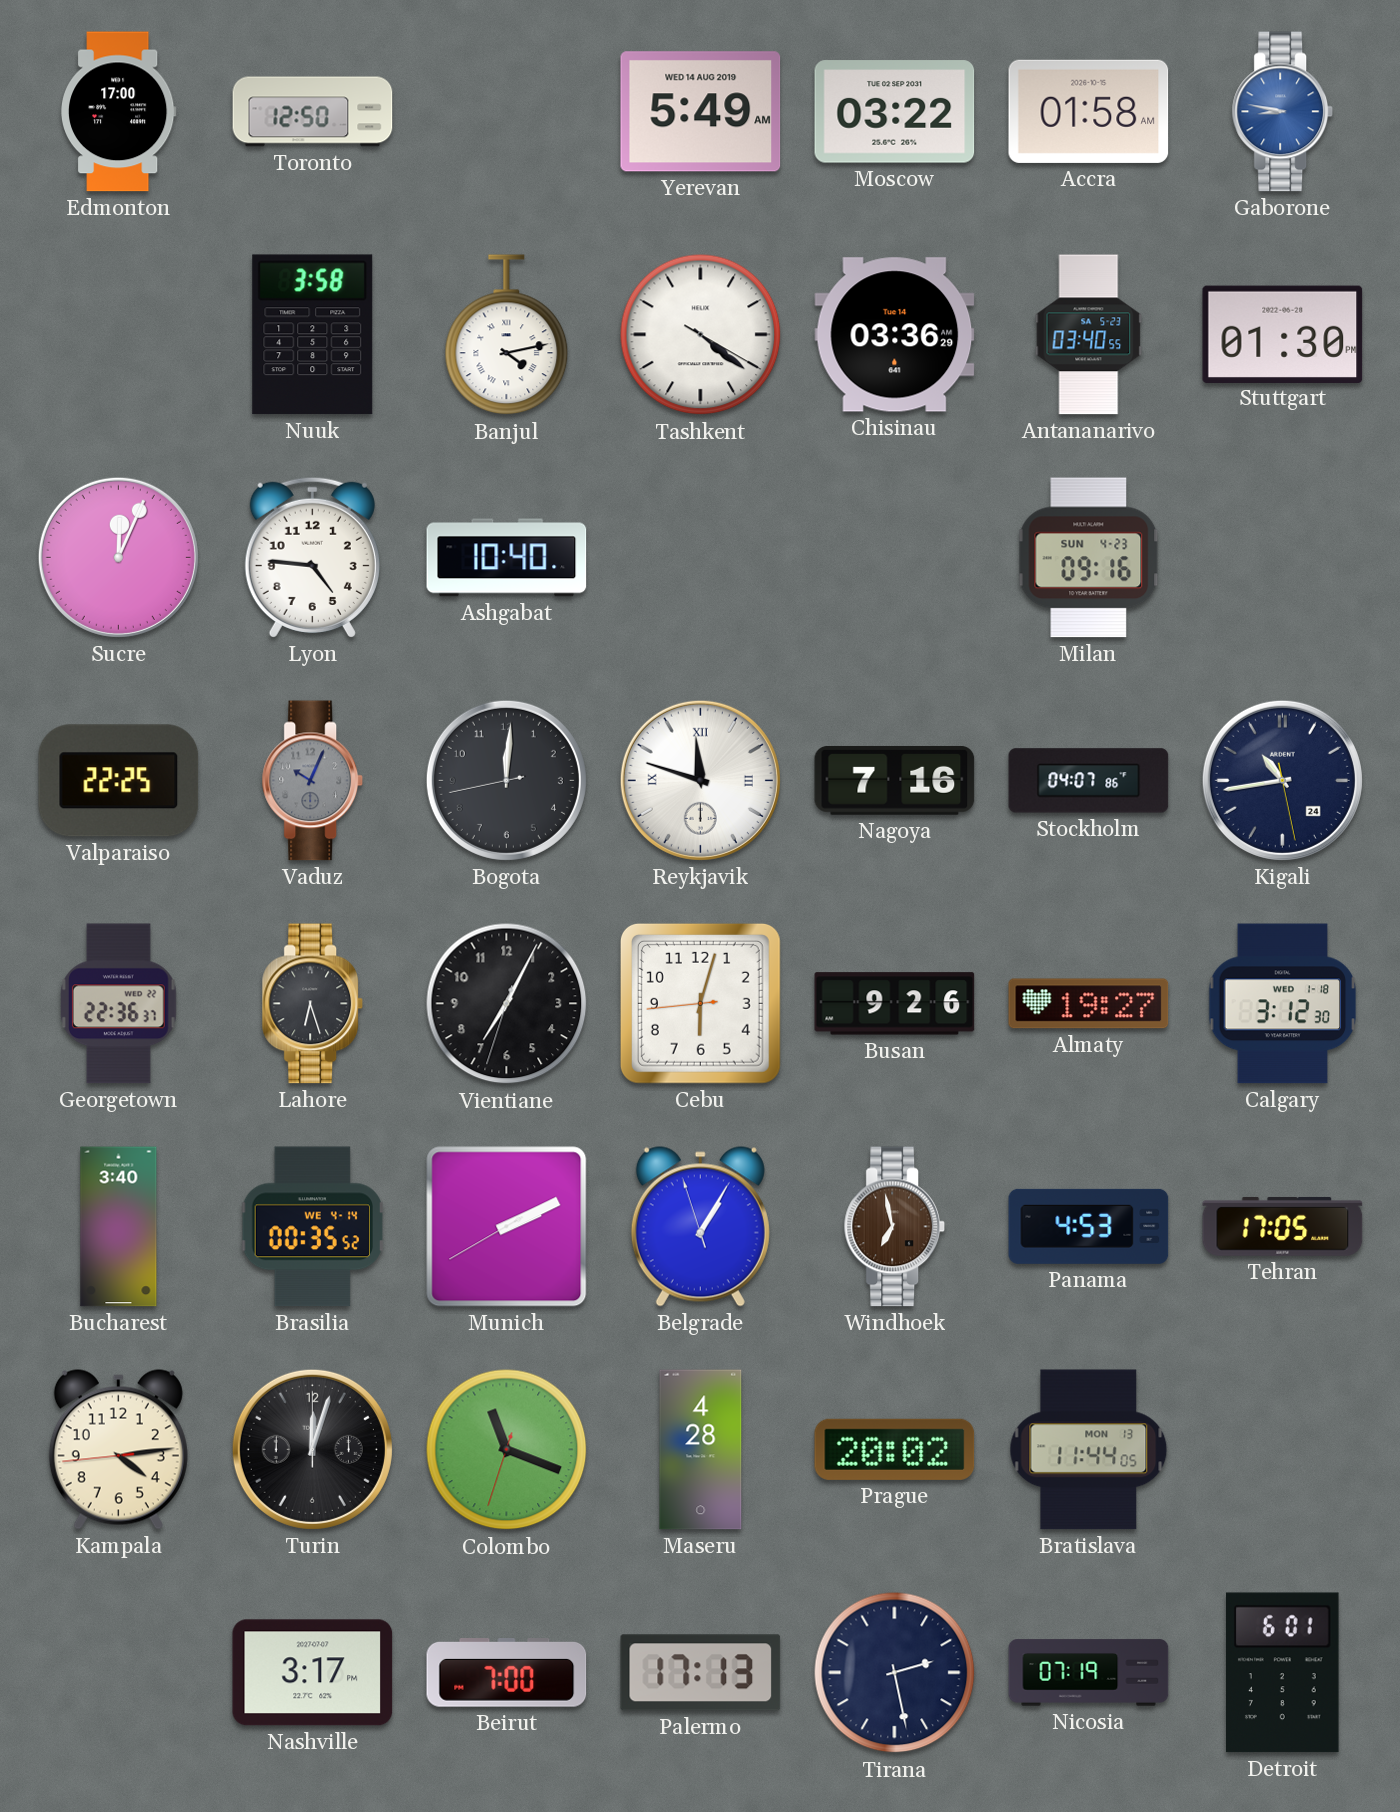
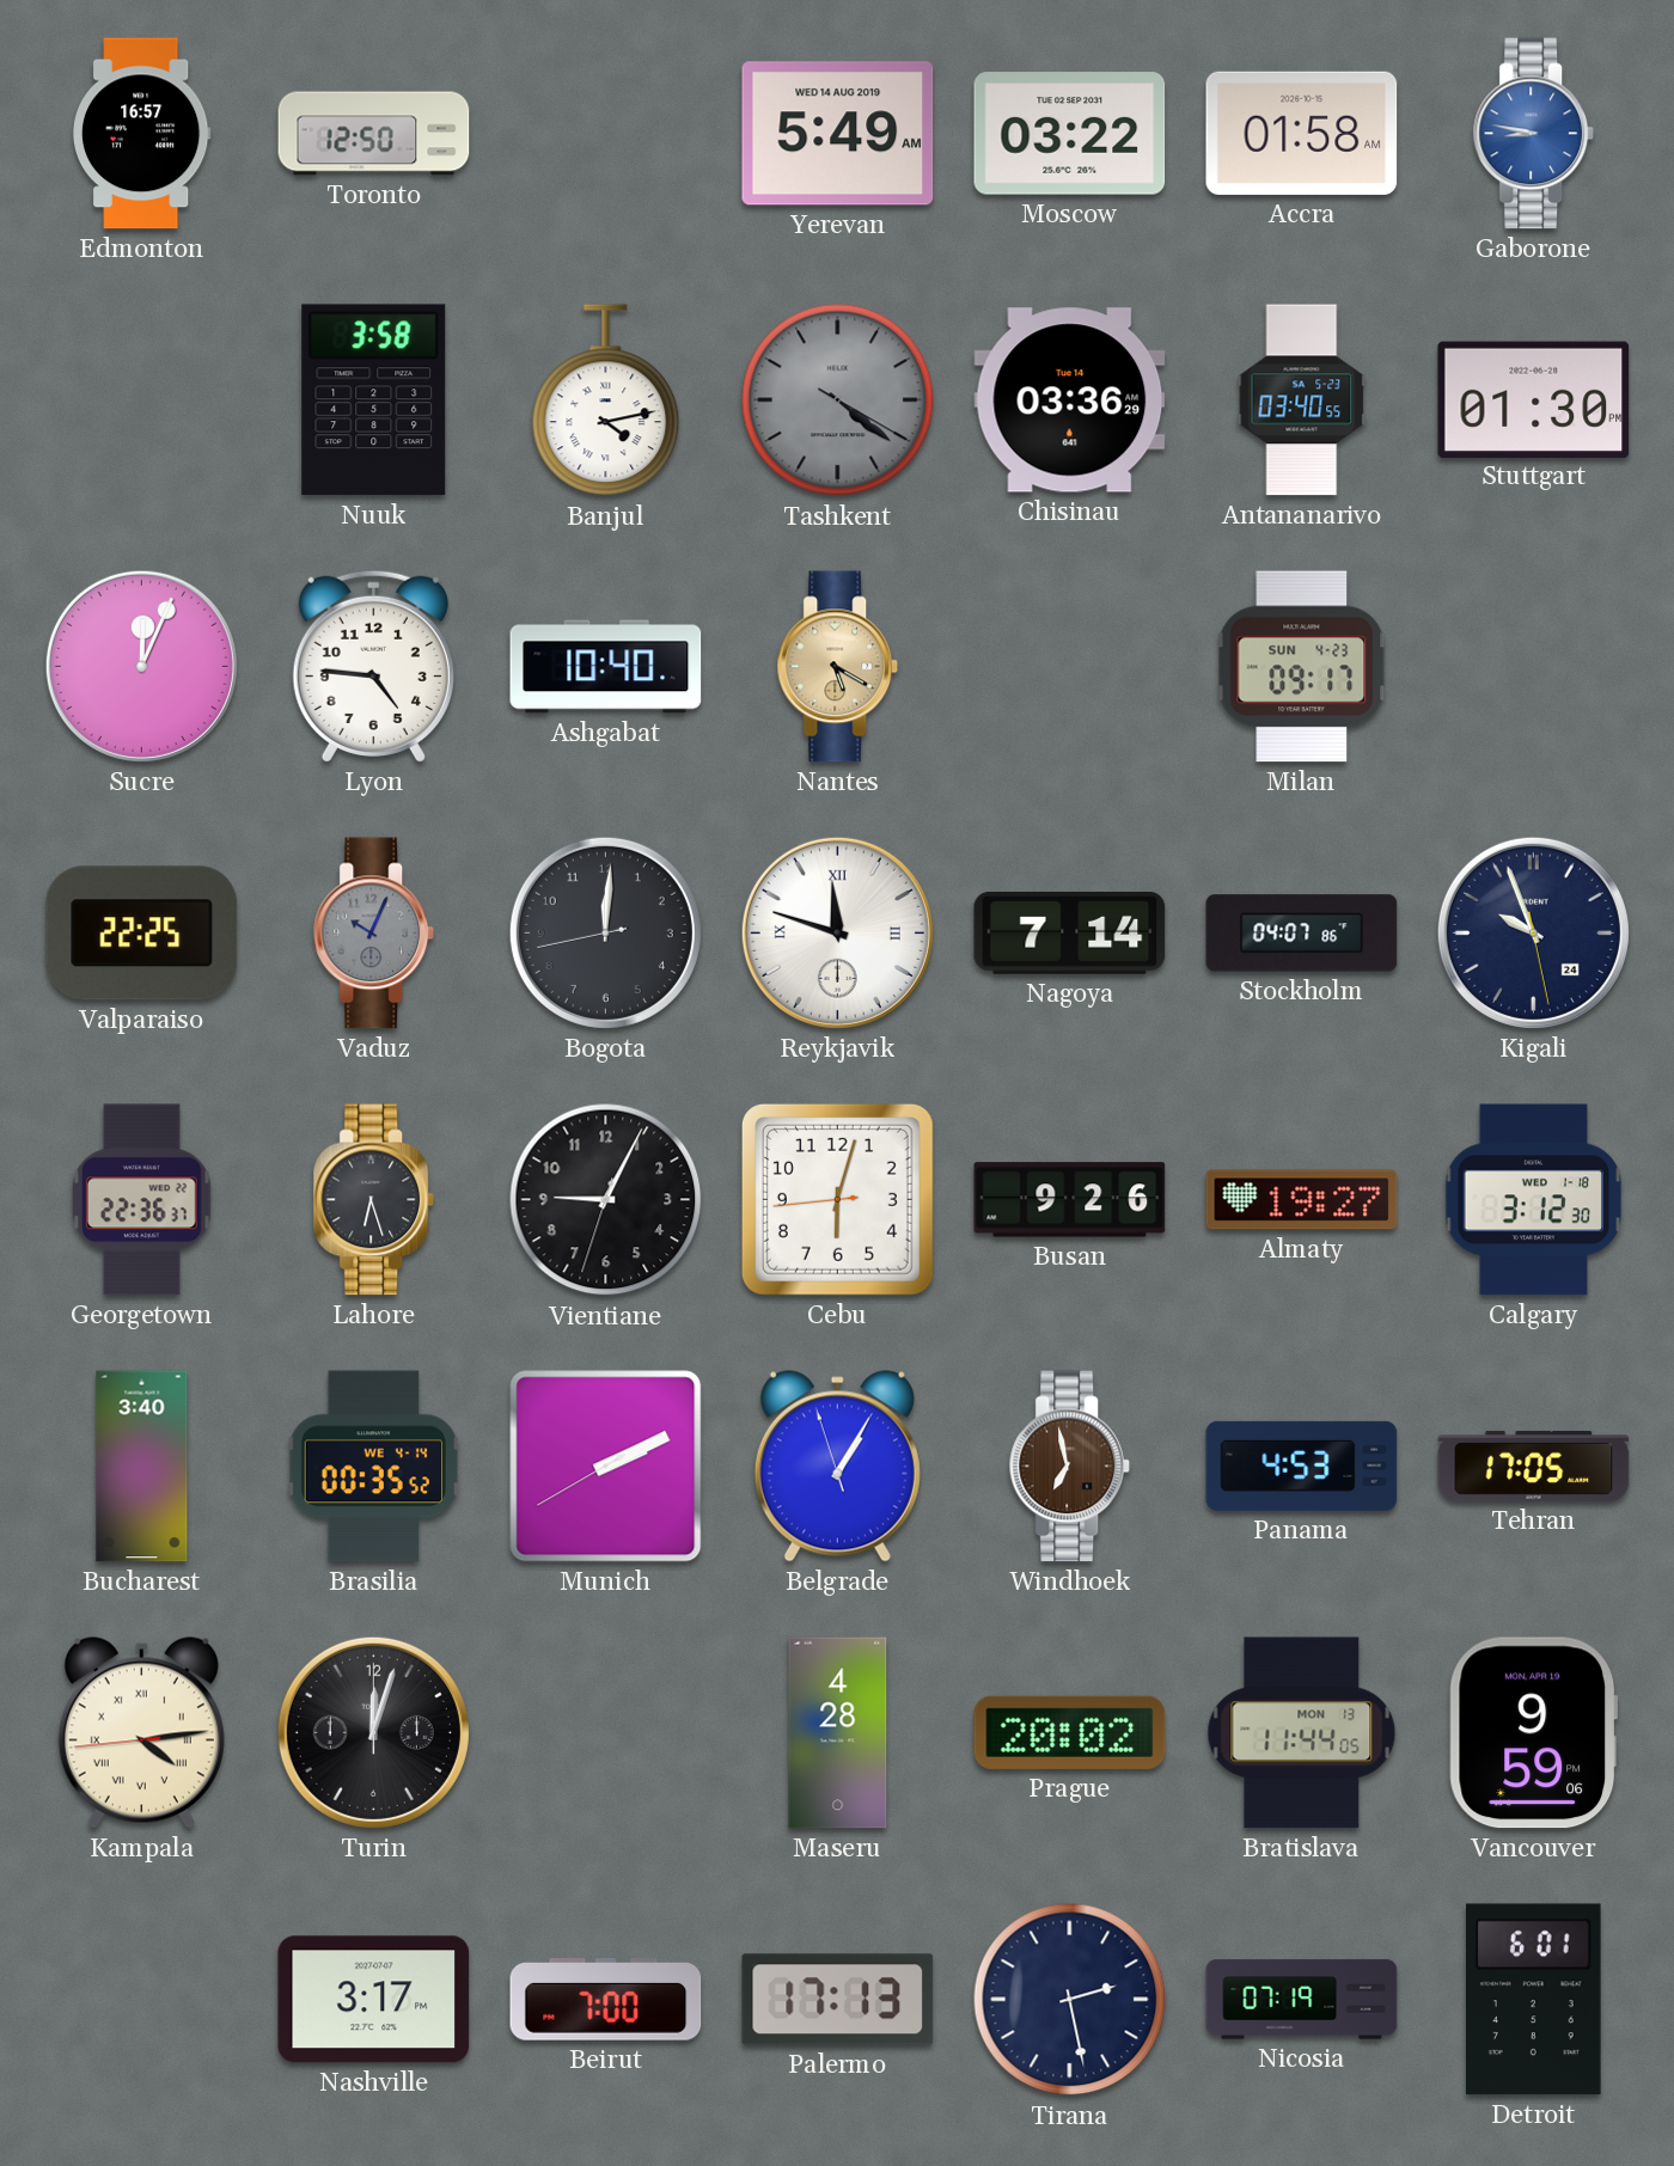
Edmonton: 17:00 -> 16:57
Tashkent dial: white -> grey
Nantes: none -> 5:20
Milan: 09:16 -> 09:17
Nagoya: 7:16 -> 7:14
Kigali: 10:43 -> 9:56
Vientiane: 7:04 -> 9:04
Kampala numerals: Arabic -> Roman
Colombo: 11:18 -> none
Vancouver: none -> 9:59
